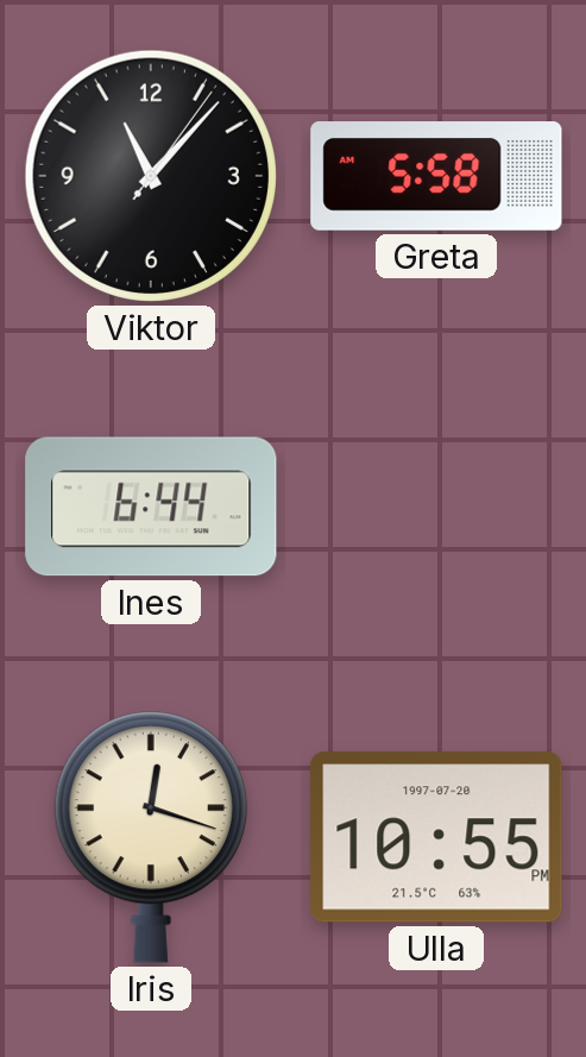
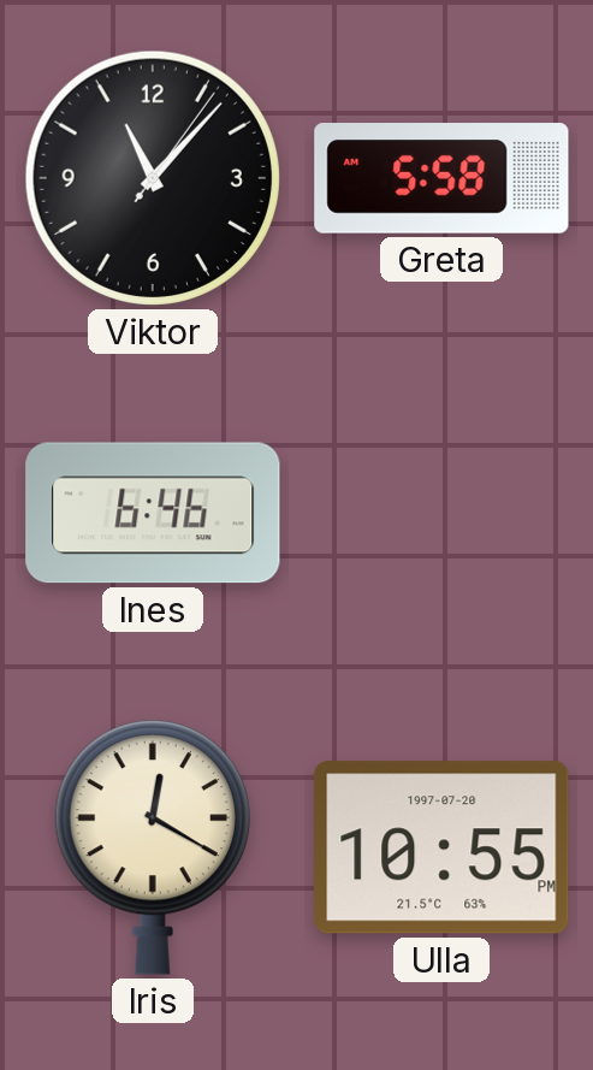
Ines: 6:44 -> 6:46
Iris: 12:18 -> 12:20
